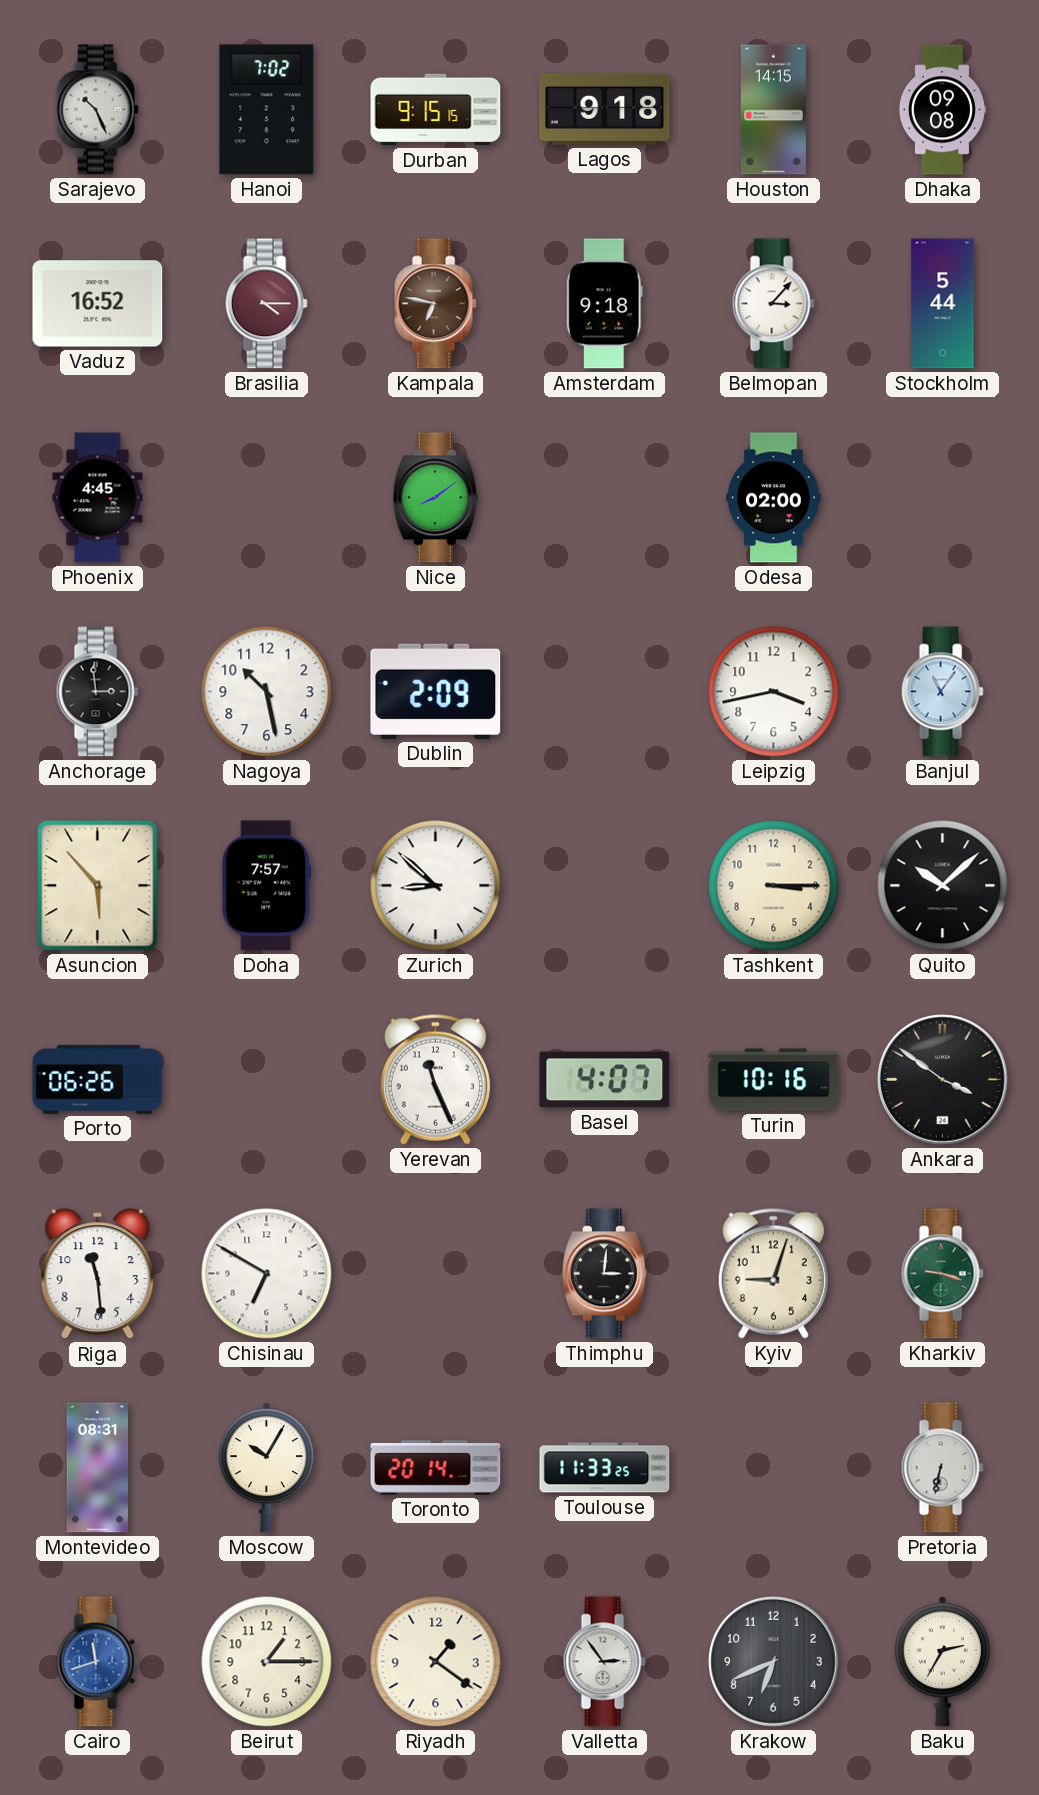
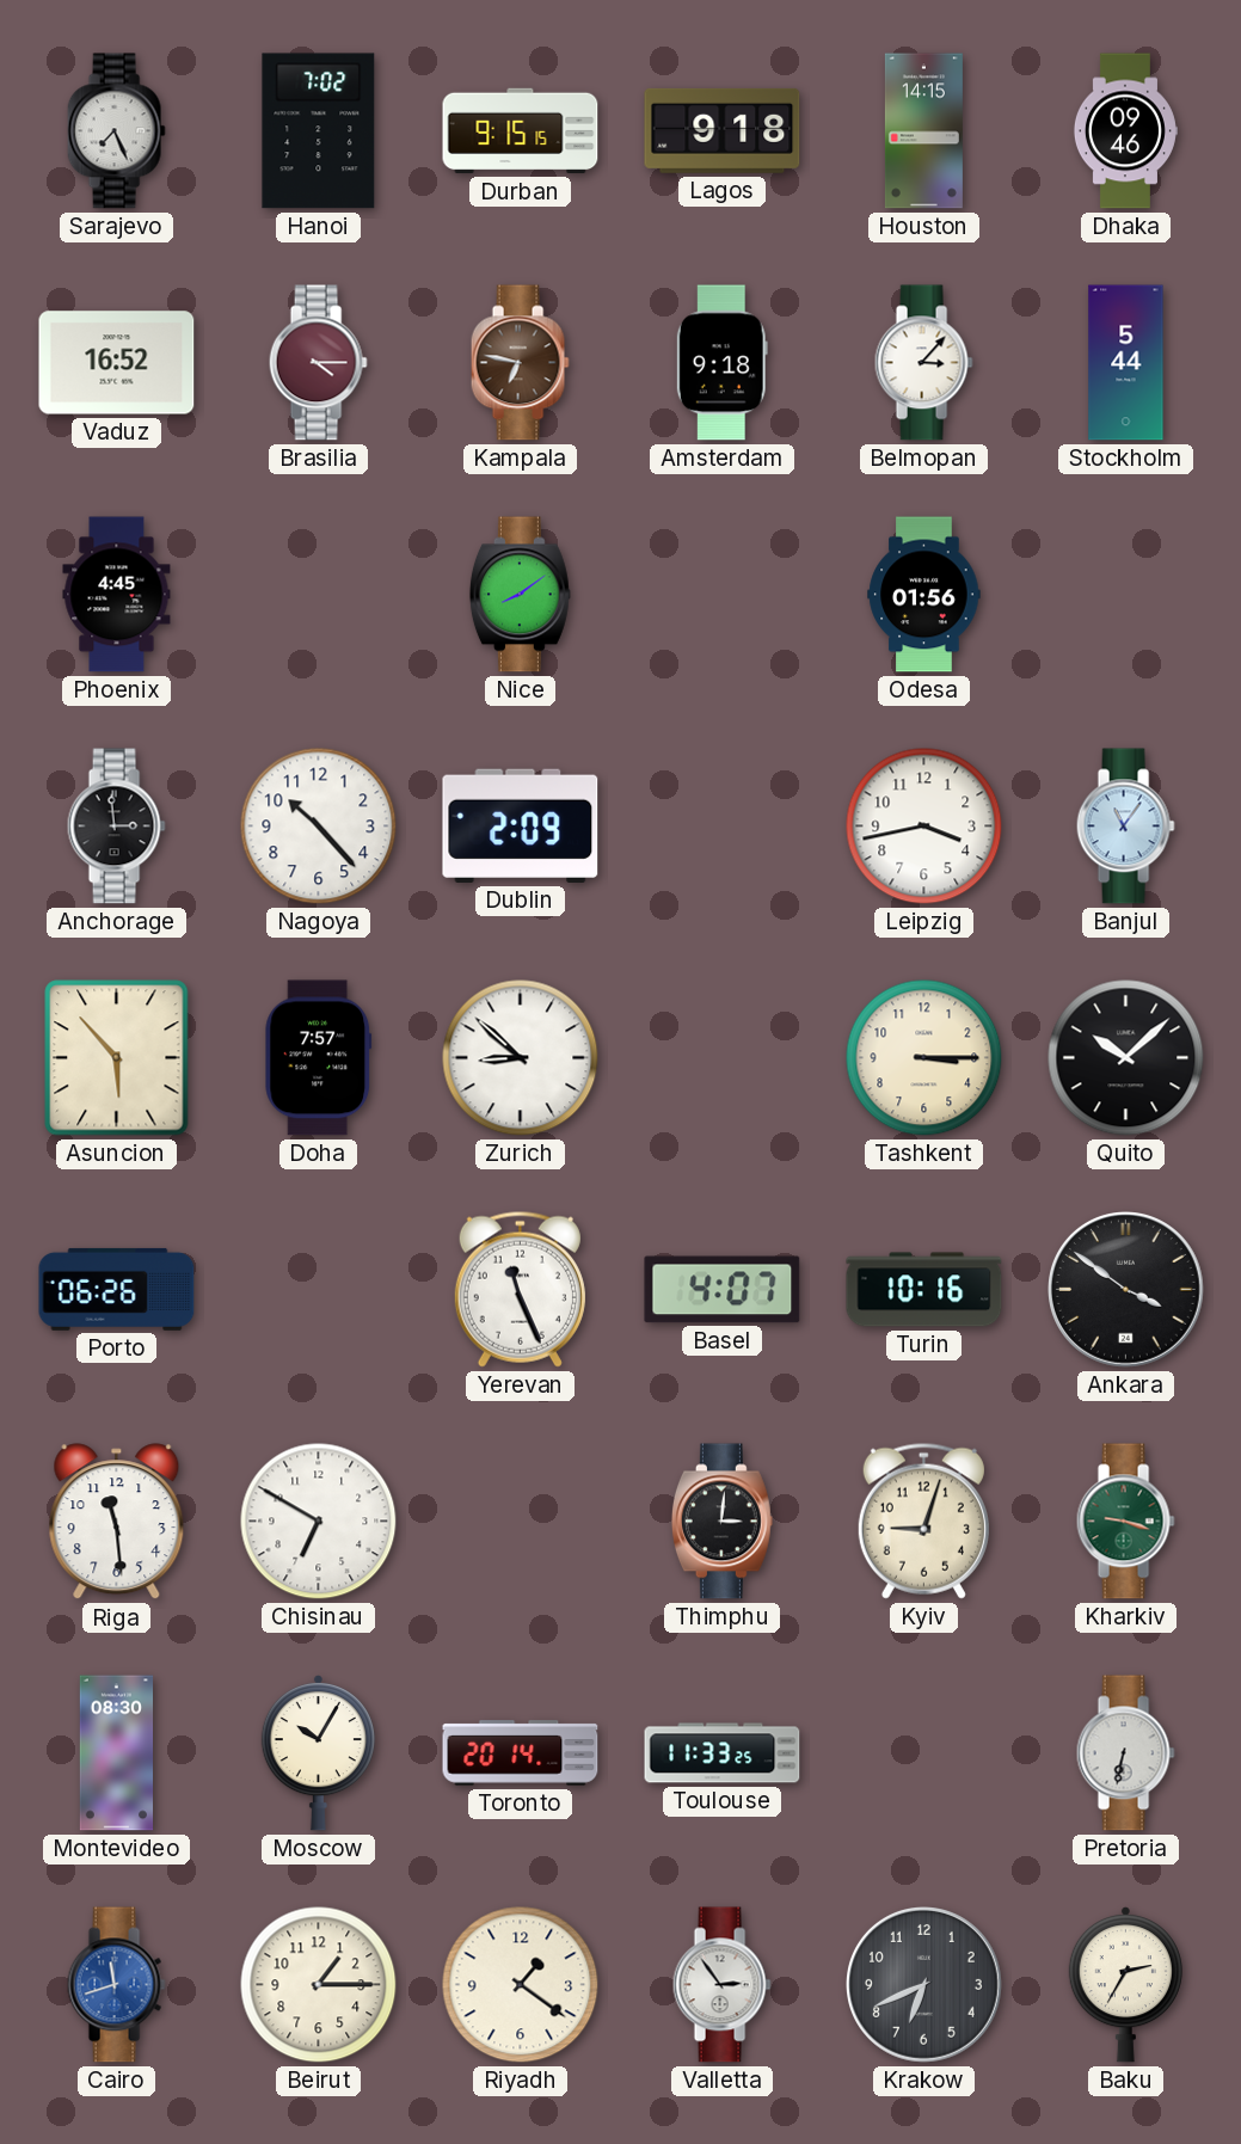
Sarajevo: 10:26 -> 7:26
Dhaka: 09:08 -> 09:46
Odesa: 02:00 -> 01:56
Nagoya: 10:28 -> 10:23
Montevideo: 08:31 -> 08:30
